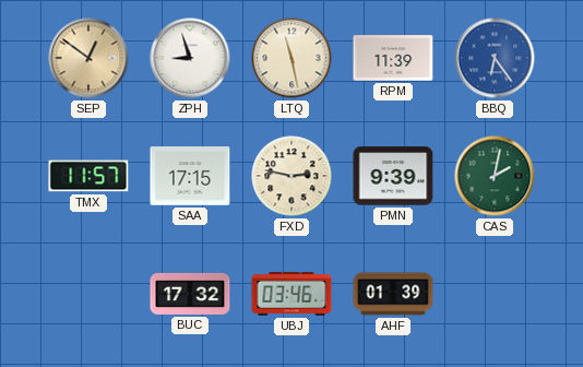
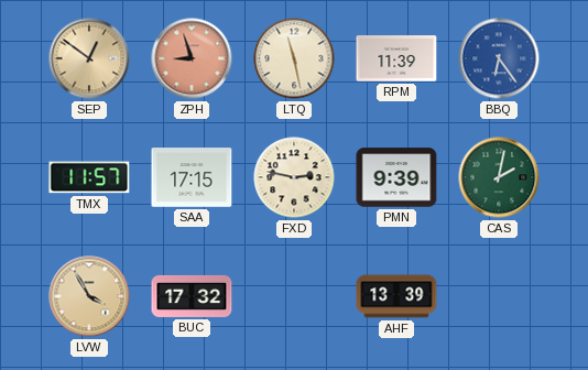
ZPH dial: white -> salmon
LVW: none -> 3:55
UBJ: 03:46 -> none
AHF: 01:39 -> 13:39
